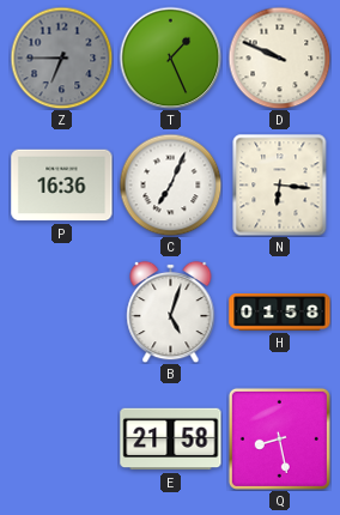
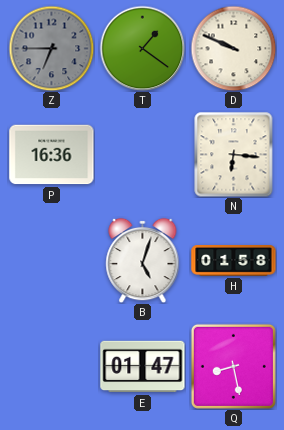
T: 1:26 -> 1:21
C: 7:04 -> none
E: 21:58 -> 01:47
